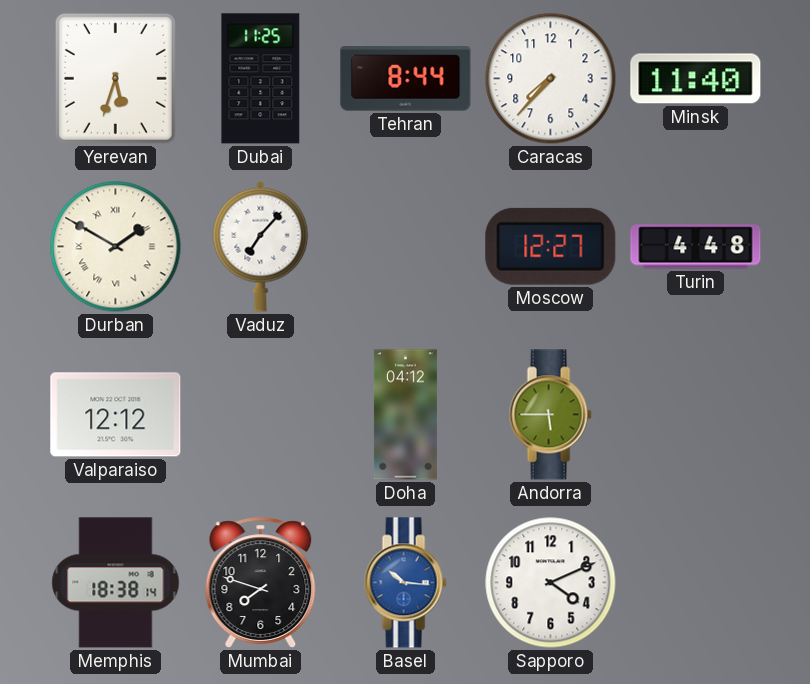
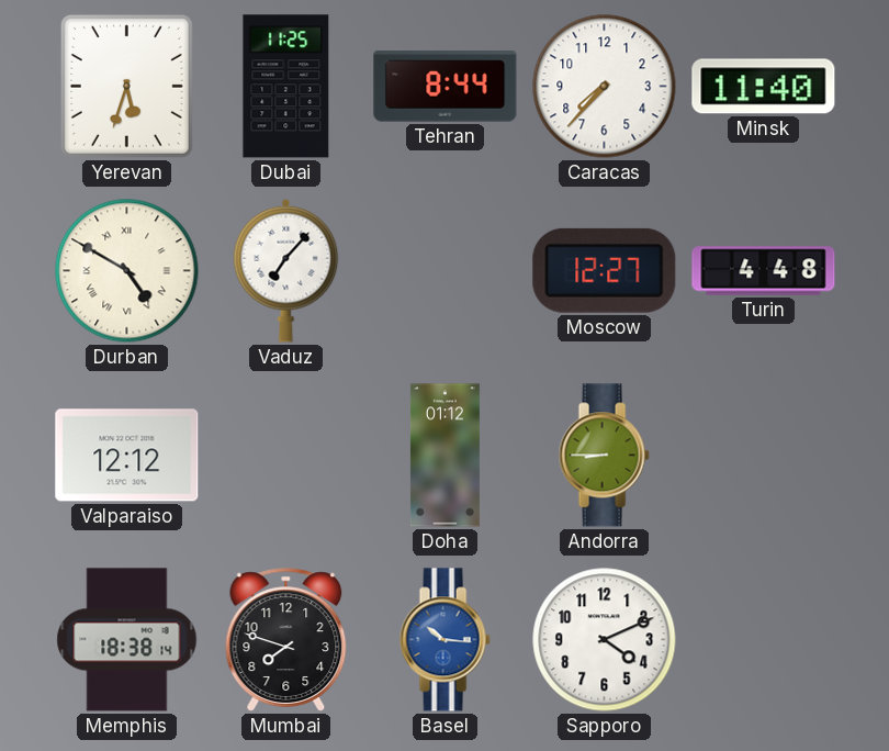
Durban: 1:50 -> 4:50
Doha: 04:12 -> 01:12
Andorra: 5:45 -> 8:45
